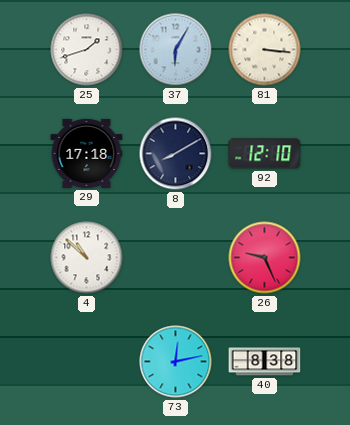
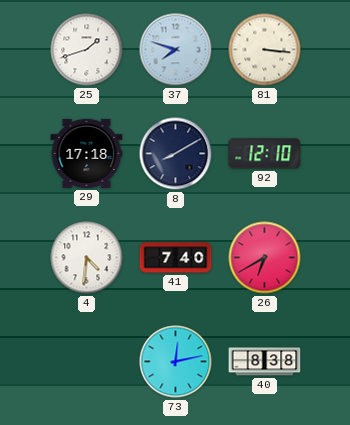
37: 6:05 -> 7:48
4: 10:52 -> 4:31
41: none -> 7:40
26: 9:26 -> 6:40
